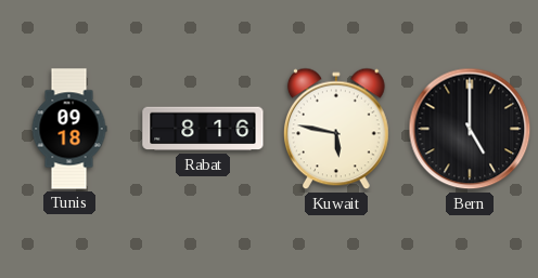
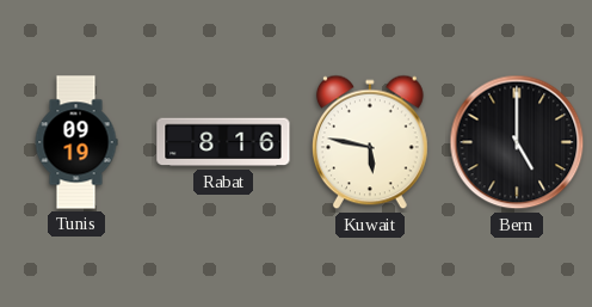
Tunis: 09:18 -> 09:19
